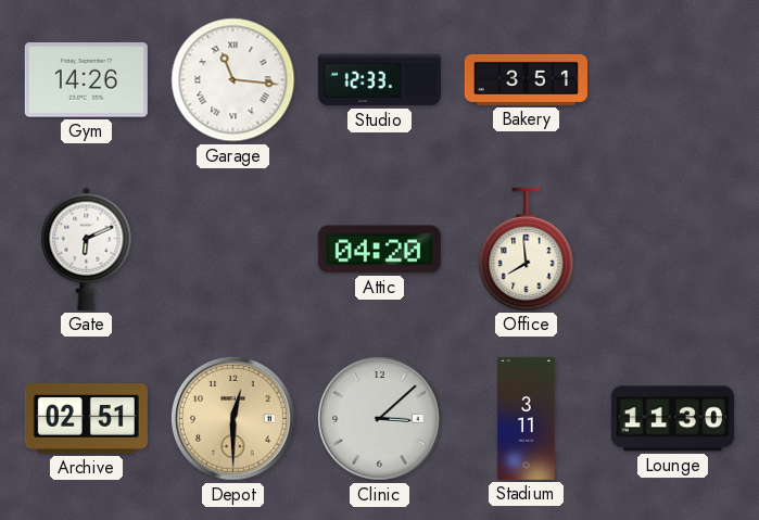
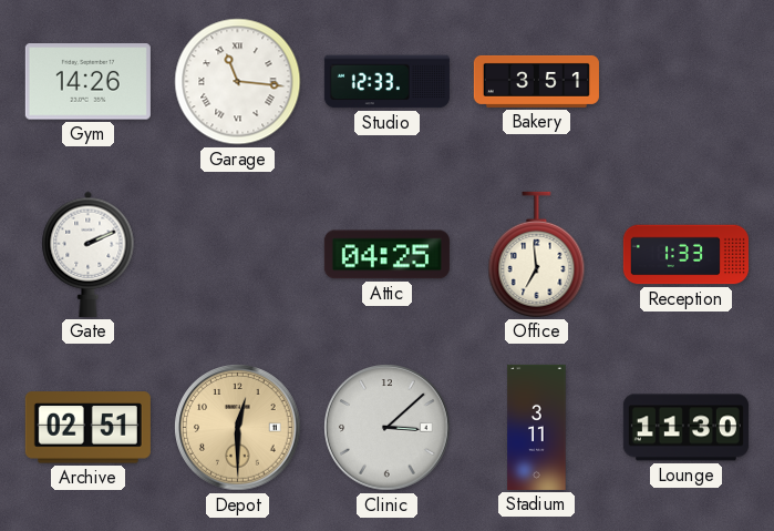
Gate: 6:11 -> 2:11
Attic: 04:20 -> 04:25
Office: 7:59 -> 6:59
Reception: none -> 1:33
